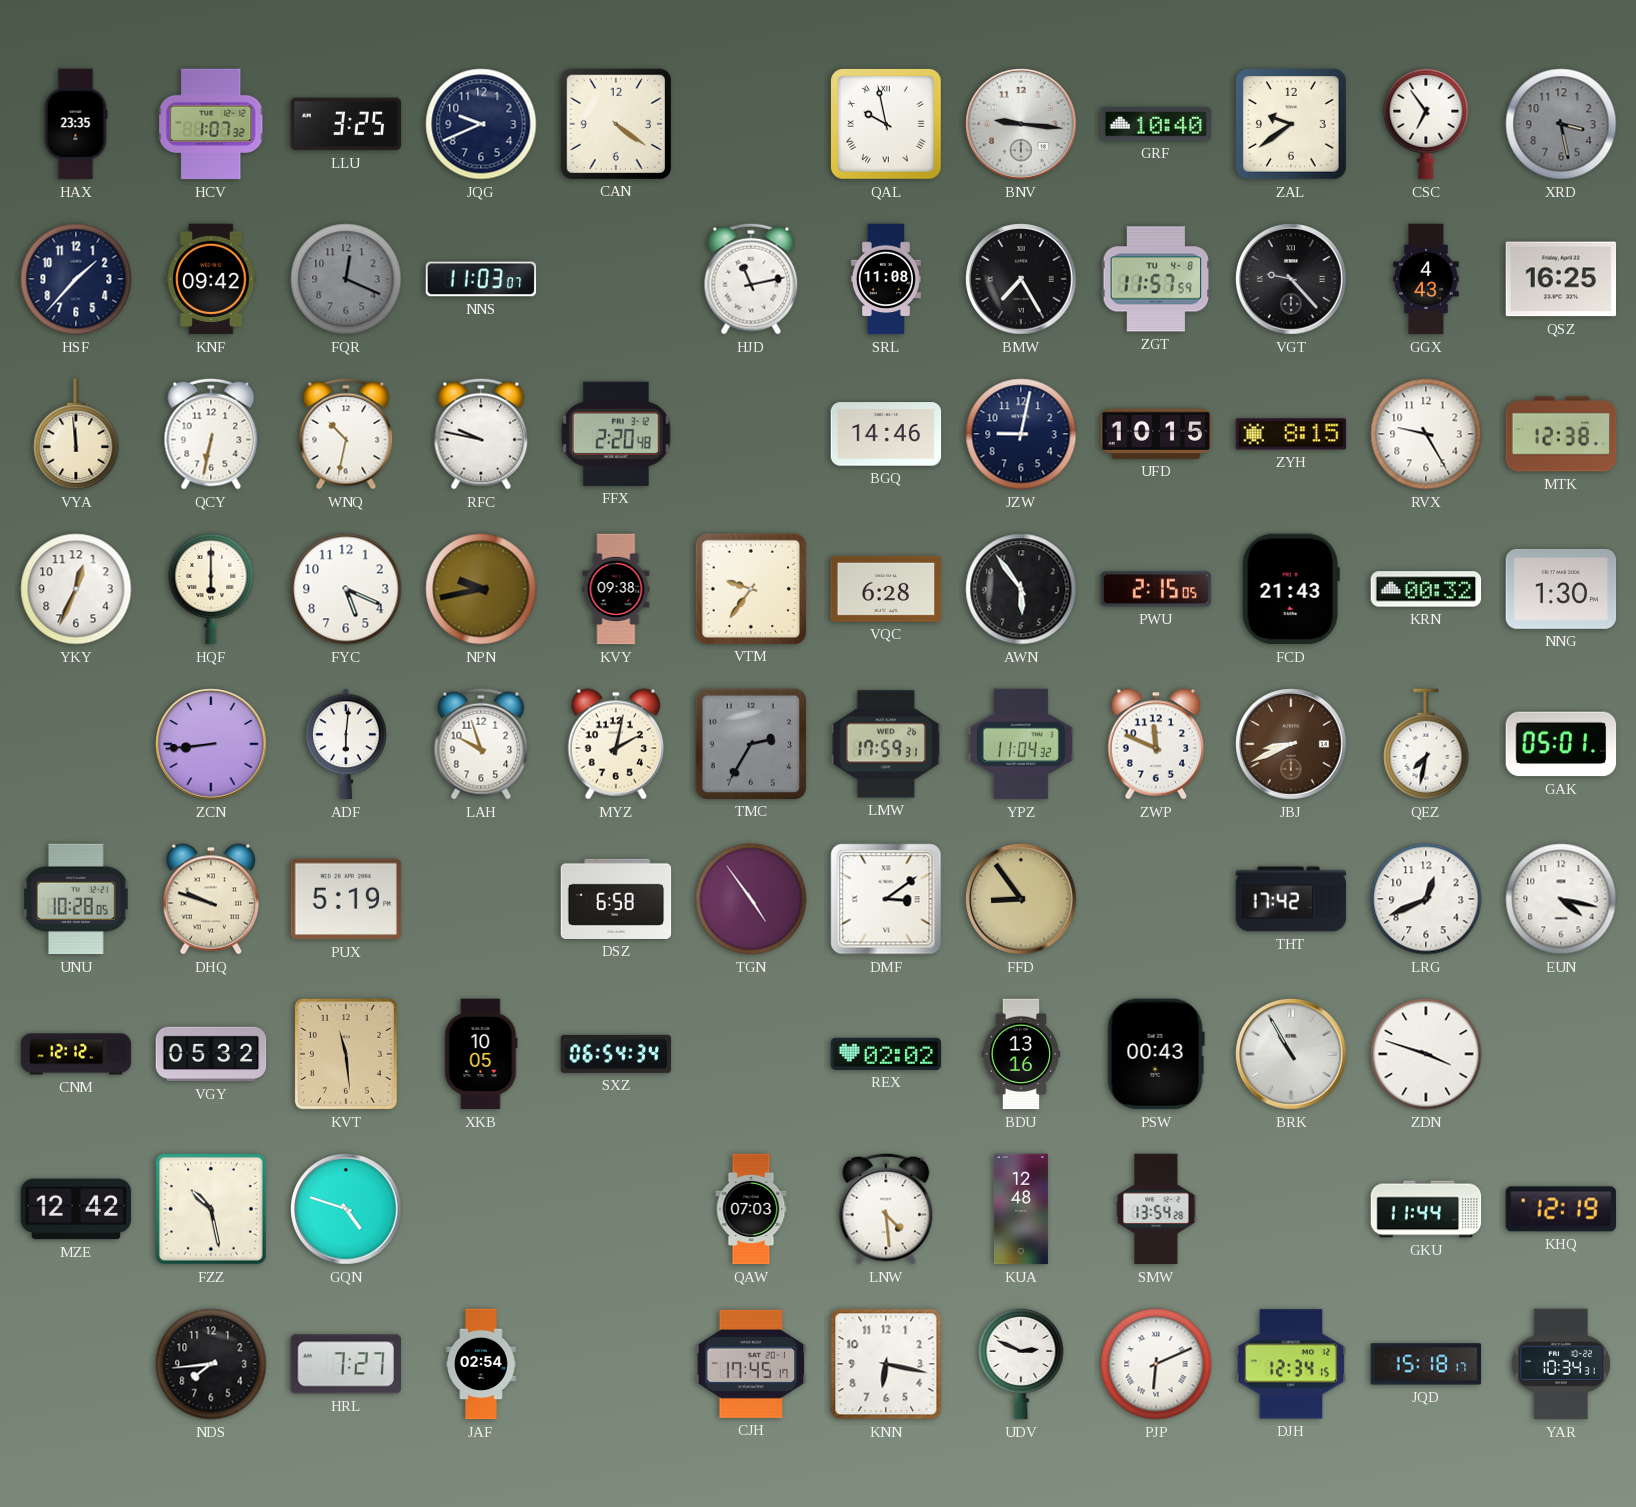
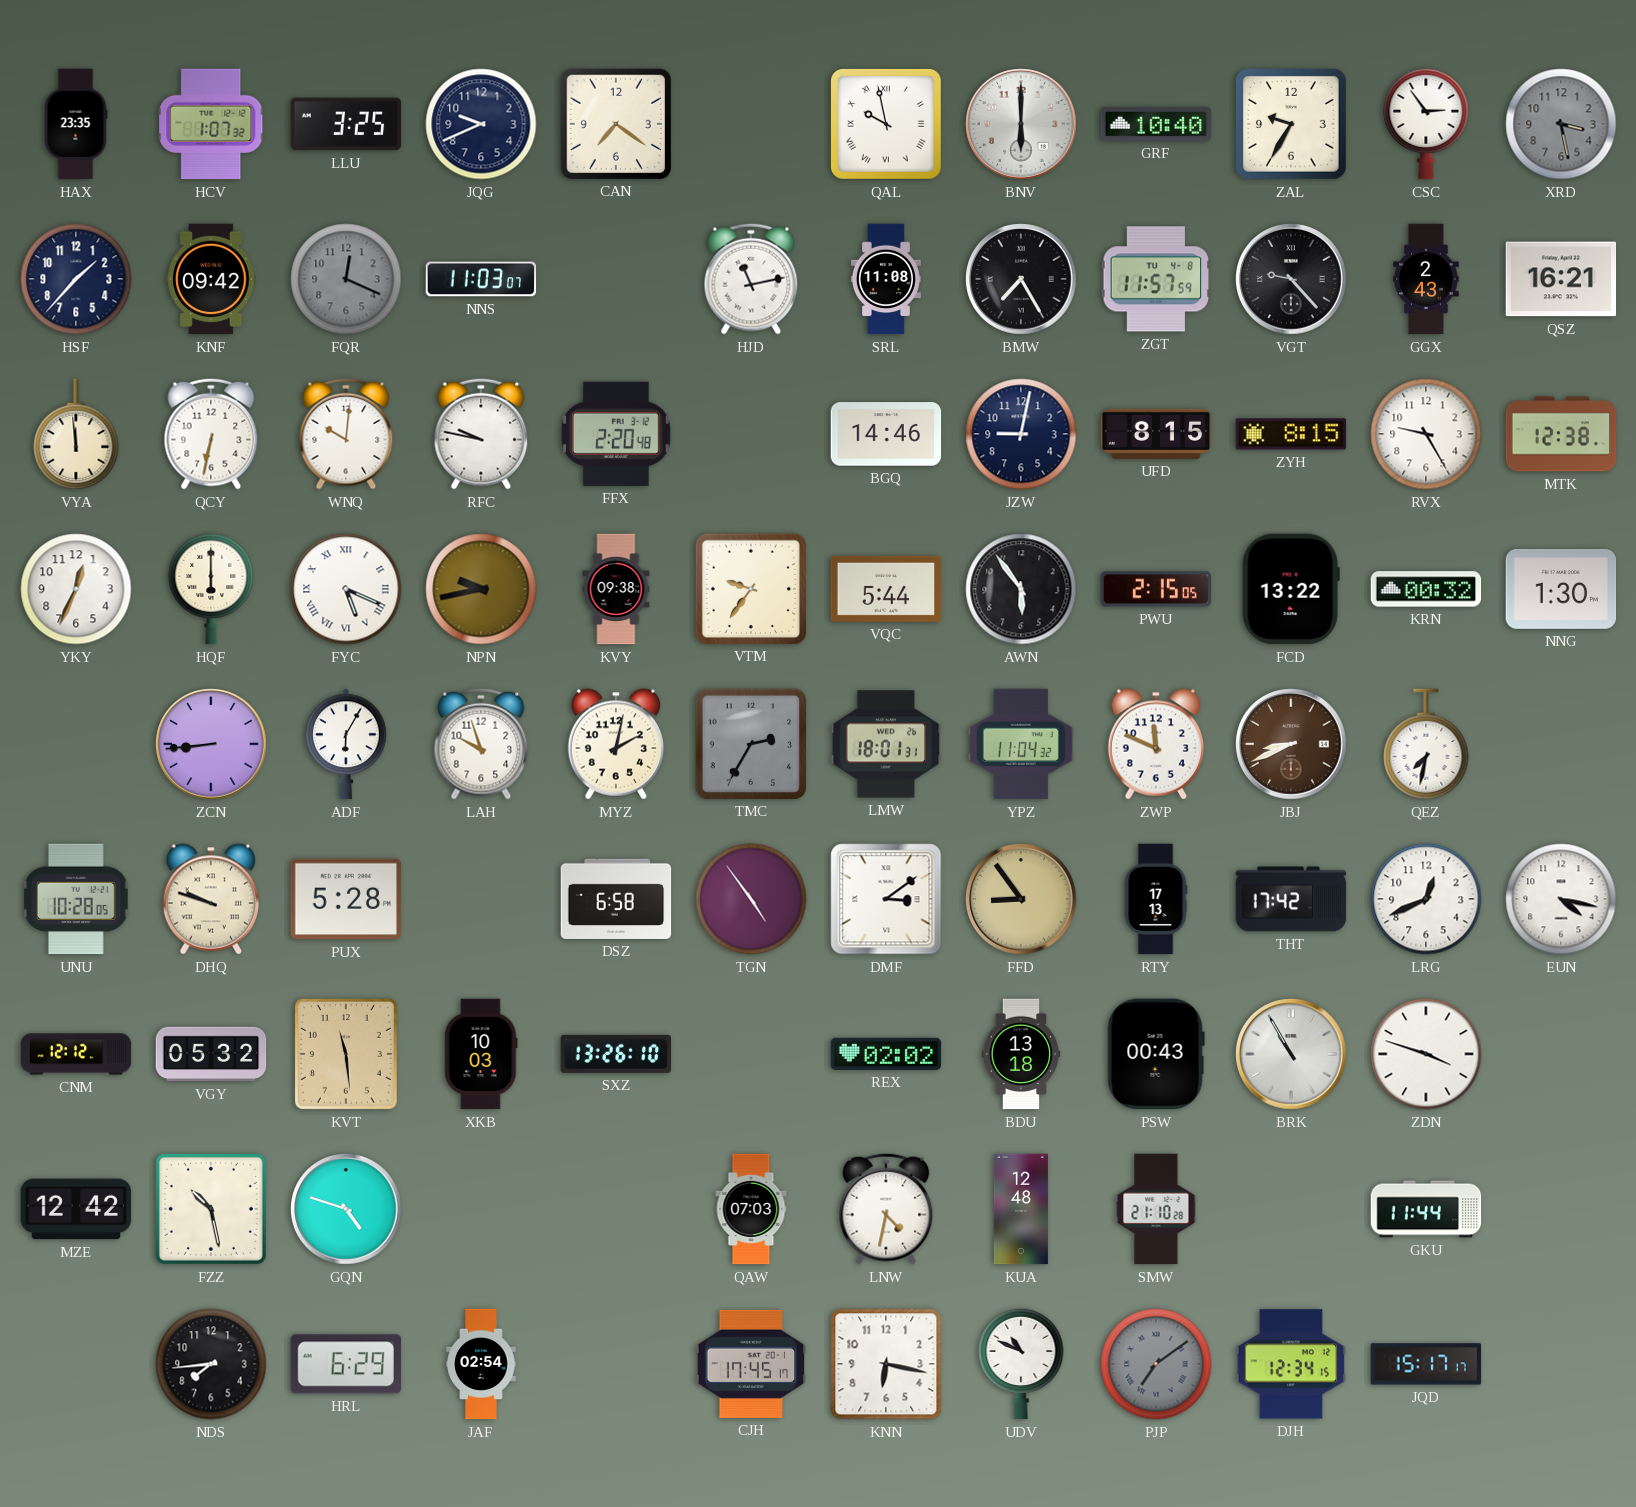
CAN: 4:21 -> 7:21
BNV: 9:16 -> 6:00
ZAL: 9:39 -> 9:35
CSC: 6:54 -> 2:54
GGX: 4:43 -> 2:43
QSZ: 16:25 -> 16:21
WNQ: 10:32 -> 10:01
UFD: 10:15 -> 8:15
FYC numerals: Arabic -> Roman
VQC: 6:28 -> 5:44
FCD: 21:43 -> 13:22
ADF: 6:01 -> 6:05
LMW: 17:59 -> 18:01
GAK: 05:01 -> none
PUX: 5:19 -> 5:28
RTY: none -> 17:13
XKB: 10:05 -> 10:03
SXZ: 06:54 -> 13:26
BDU: 13:16 -> 13:18
LNW: 4:29 -> 4:32
SMW: 13:54 -> 21:10
KHQ: 12:19 -> none
HRL: 7:27 -> 6:29
UDV: 2:49 -> 10:49
PJP: 6:11 -> 7:09
PJP dial: white -> grey
JQD: 15:18 -> 15:17
YAR: 10:34 -> none
